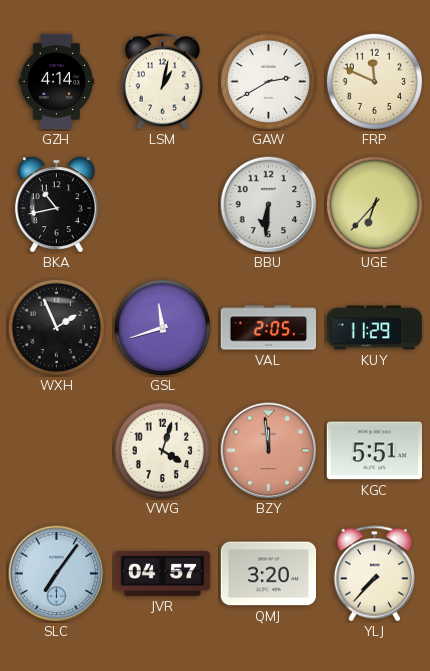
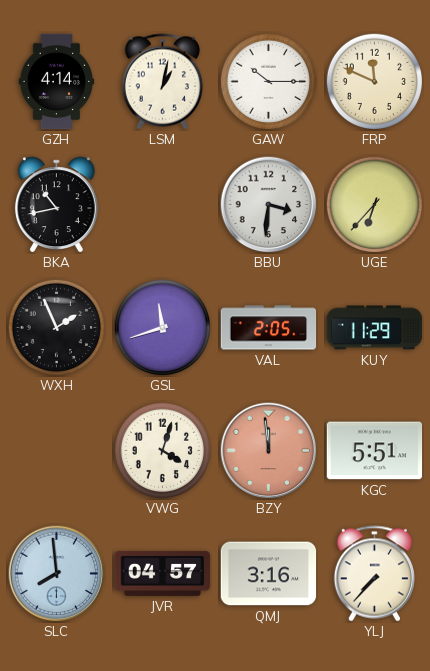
GAW: 2:40 -> 10:15
BBU: 6:31 -> 3:31
SLC: 7:06 -> 7:59
QMJ: 3:20 -> 3:16
